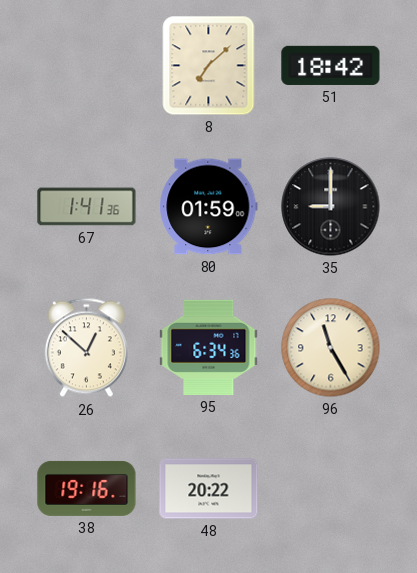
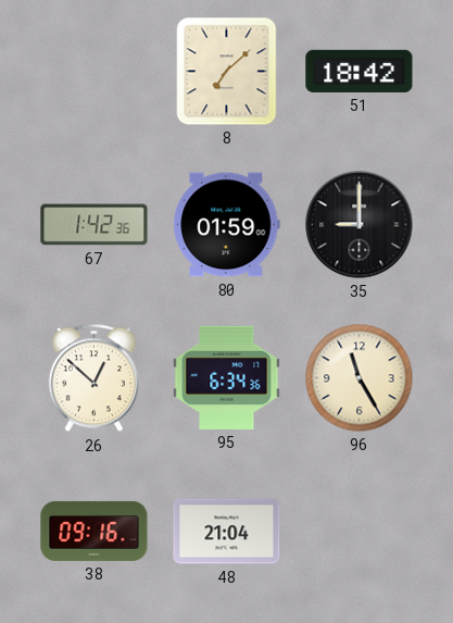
67: 1:41 -> 1:42
38: 19:16 -> 09:16
48: 20:22 -> 21:04
